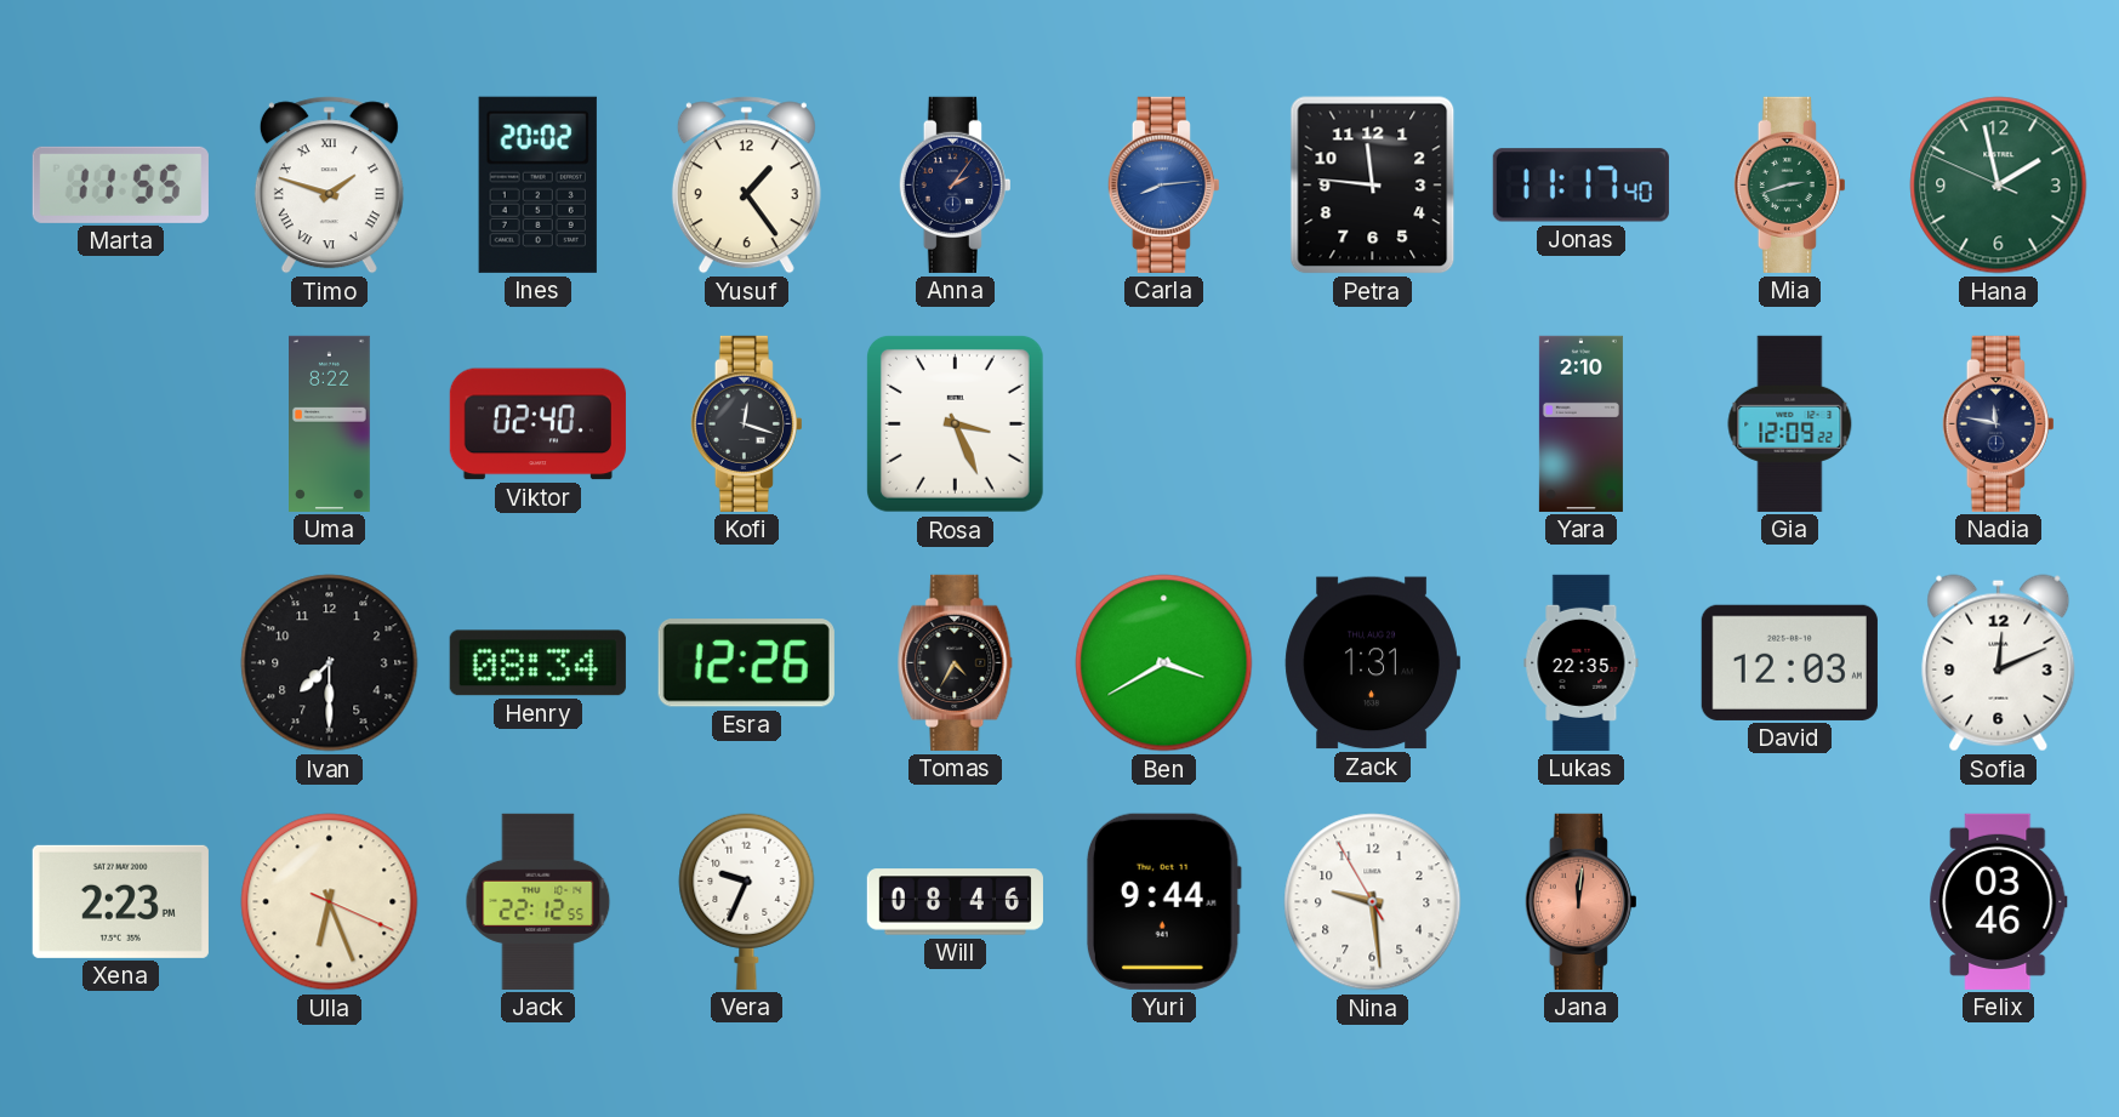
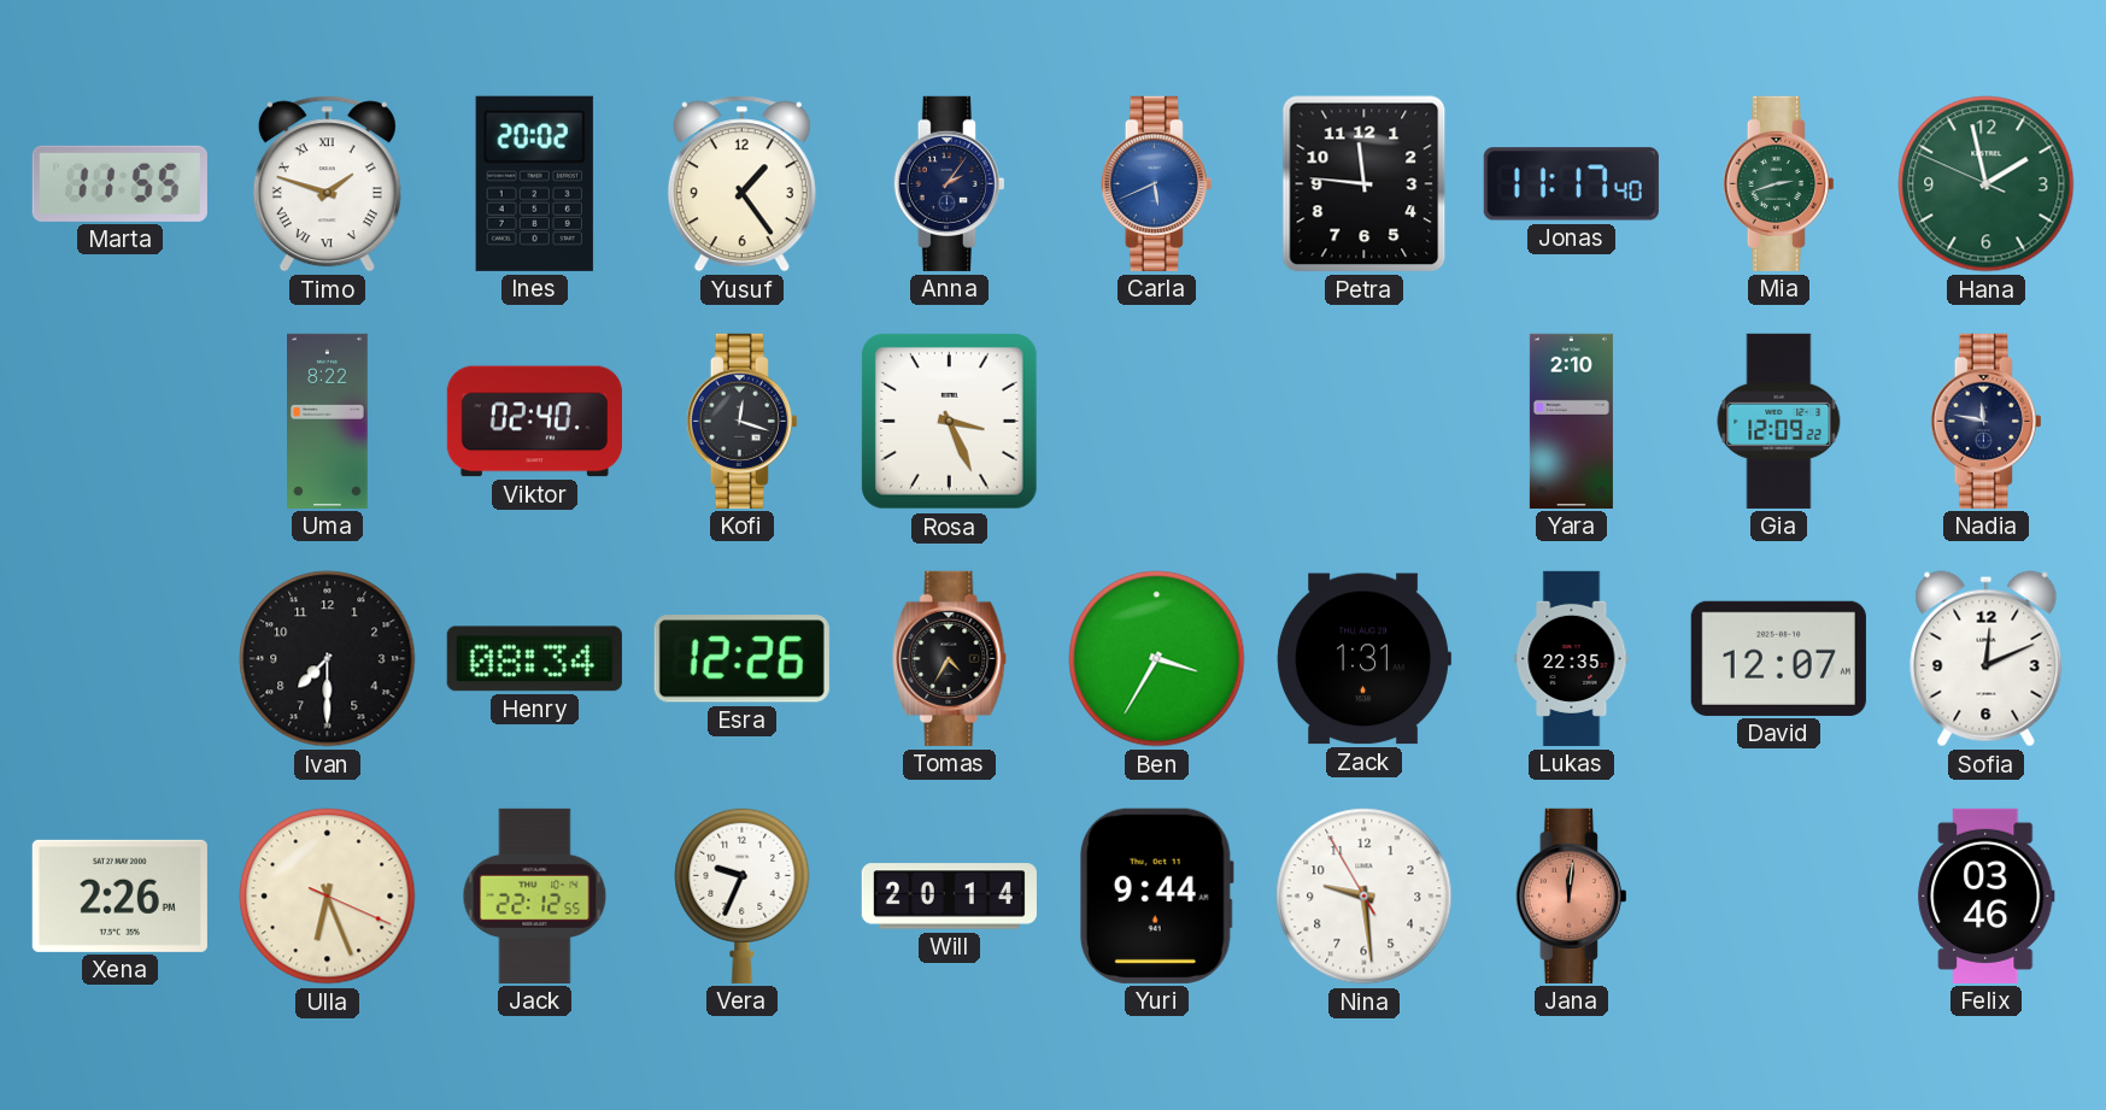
Carla: 8:14 -> 5:41
Ben: 3:40 -> 3:35
David: 12:03 -> 12:07
Xena: 2:23 -> 2:26
Will: 08:46 -> 20:14
